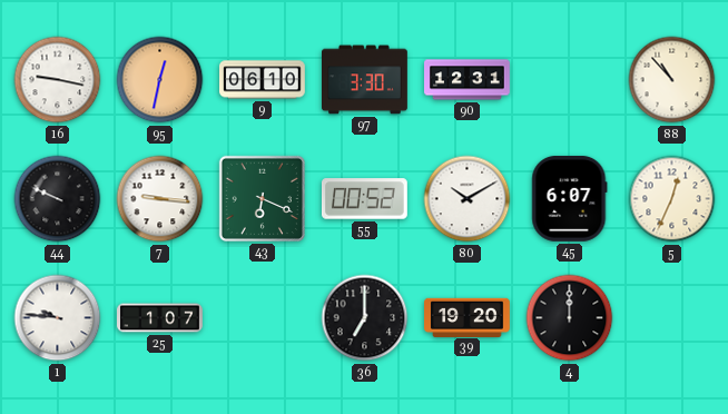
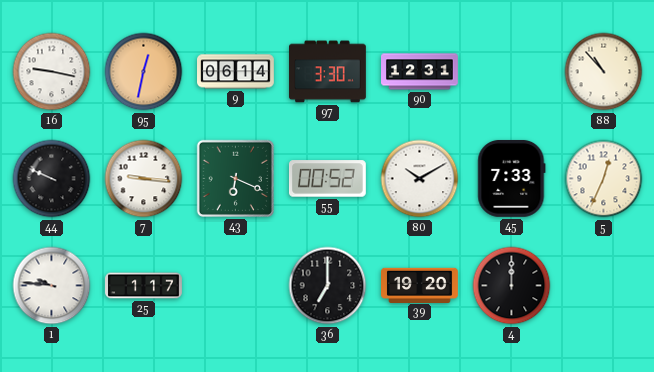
9: 06:10 -> 06:14
45: 6:07 -> 7:33
25: 1:07 -> 1:17
